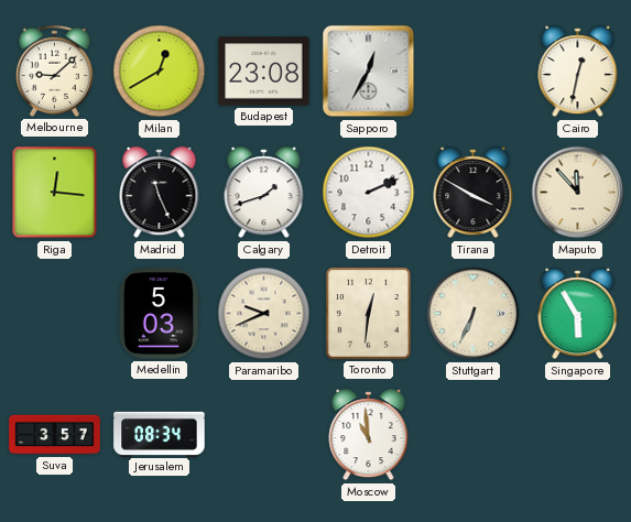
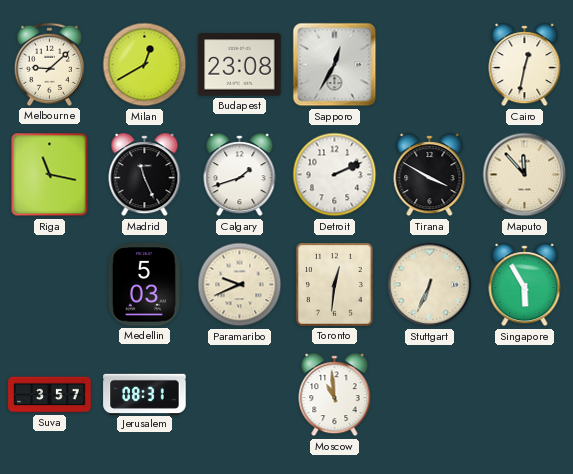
Riga: 12:16 -> 11:17
Jerusalem: 08:34 -> 08:31
